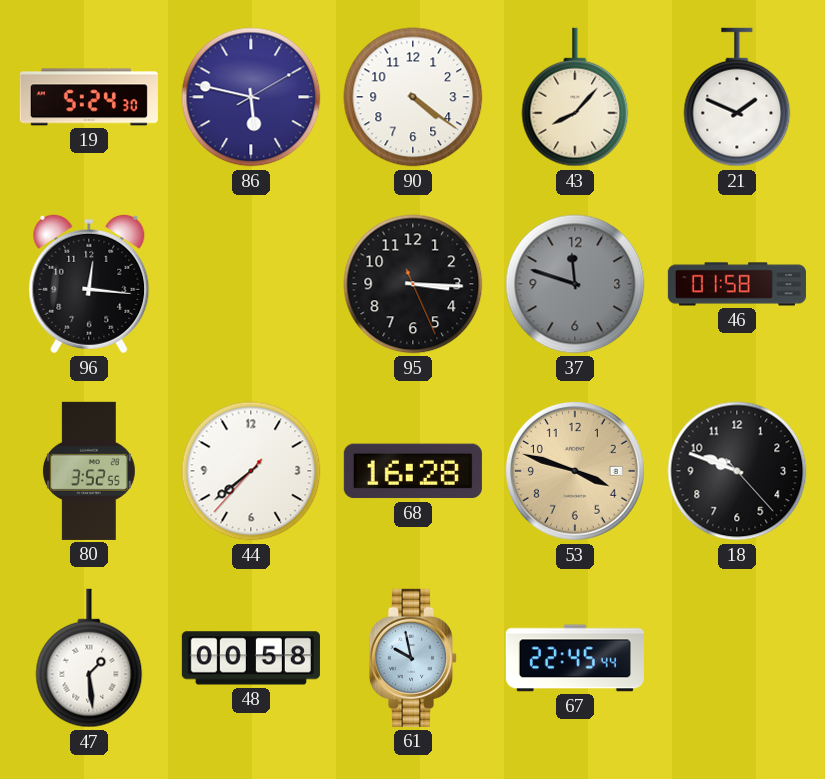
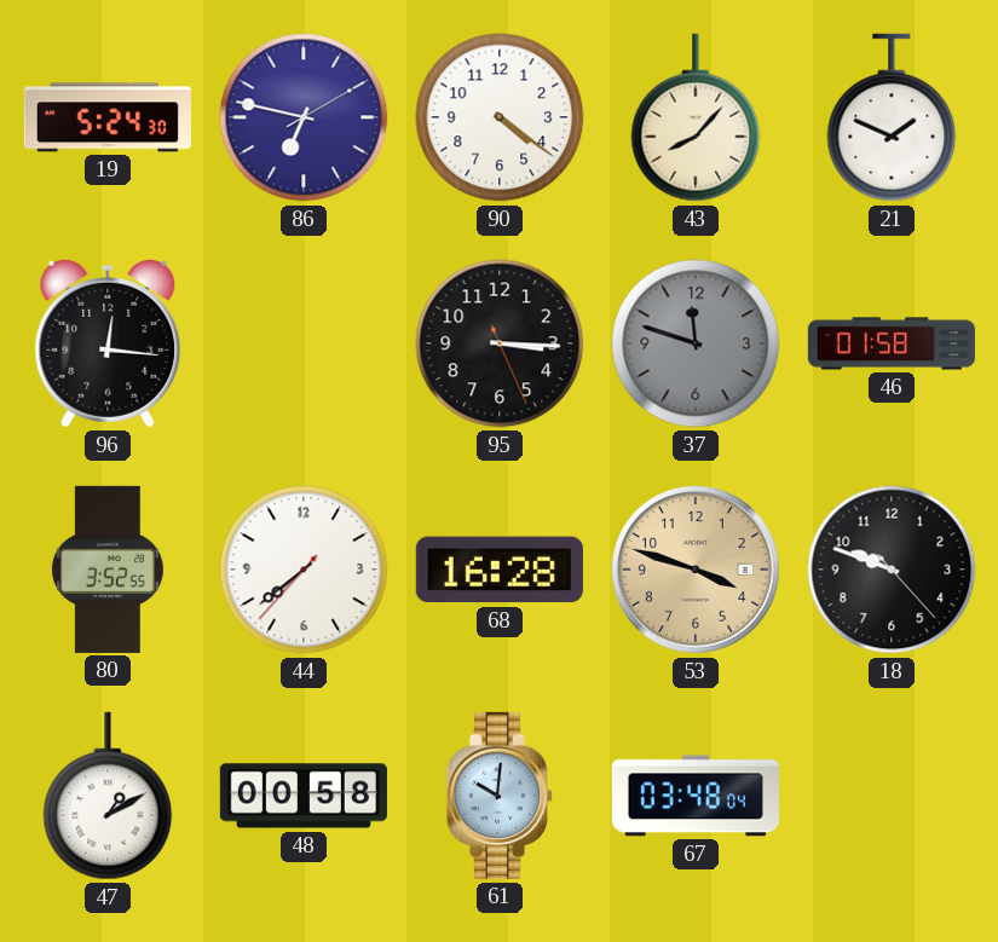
86: 5:47 -> 6:47
47: 1:29 -> 1:10
61: 9:58 -> 10:01
67: 22:45 -> 03:48
